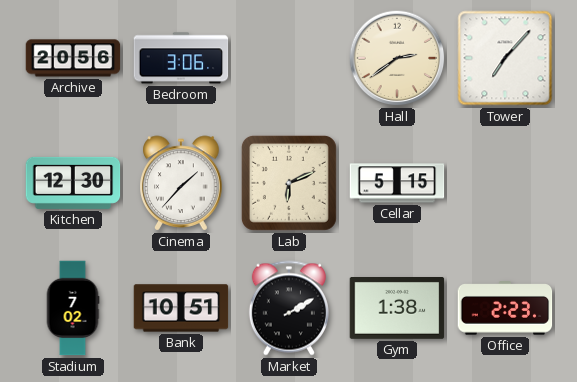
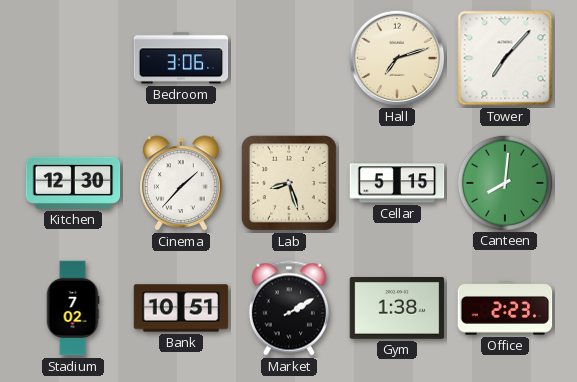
Archive: 20:56 -> none
Hall: 2:39 -> 7:12
Lab: 6:11 -> 8:27
Canteen: none -> 8:01
